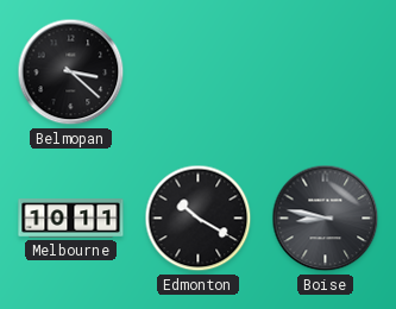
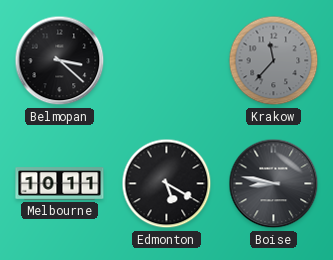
Krakow: none -> 11:37
Edmonton: 10:20 -> 5:20
